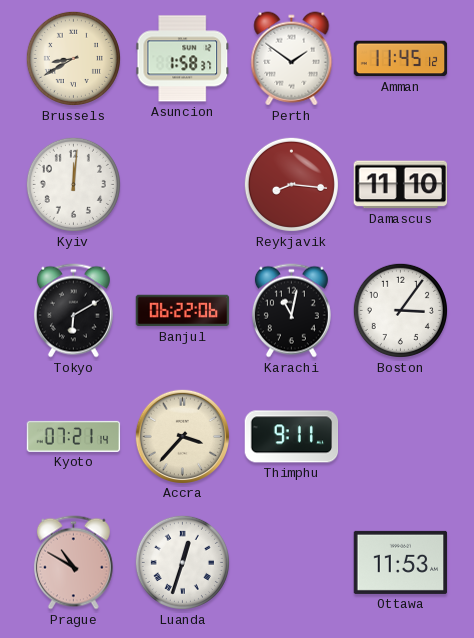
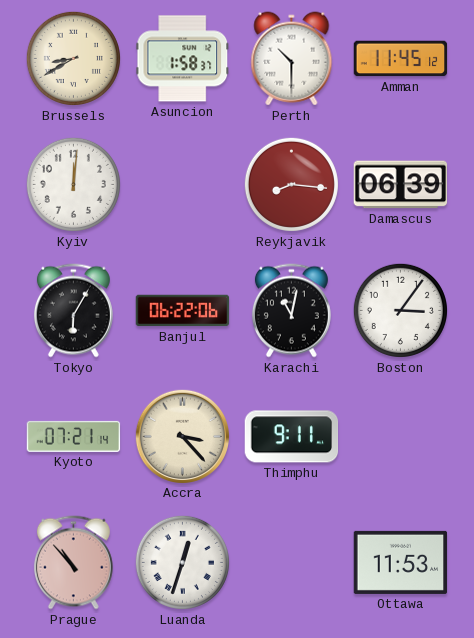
Perth: 1:51 -> 10:30
Damascus: 11:10 -> 06:39
Tokyo: 6:10 -> 6:05
Accra: 3:37 -> 3:23
Prague: 10:50 -> 10:53
